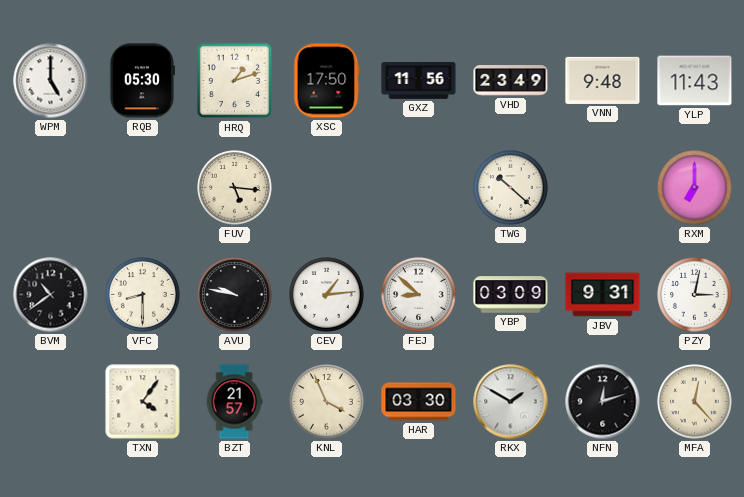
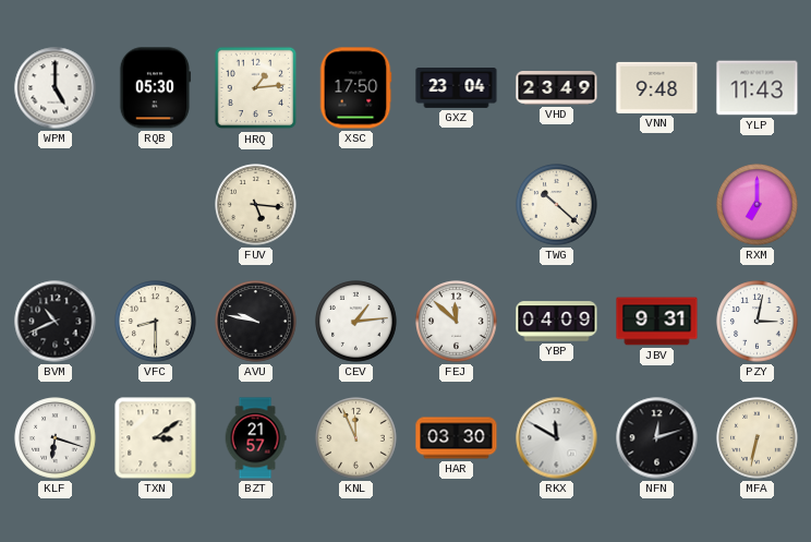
HRQ: 1:12 -> 1:14
GXZ: 11:56 -> 23:04
BVM: 10:39 -> 10:41
FEJ: 8:52 -> 11:52
YBP: 03:09 -> 04:09
KLF: none -> 6:18
TXN: 4:06 -> 3:09
KNL: 3:56 -> 11:56
RKX: 1:50 -> 11:50
MFA: 12:23 -> 6:32
